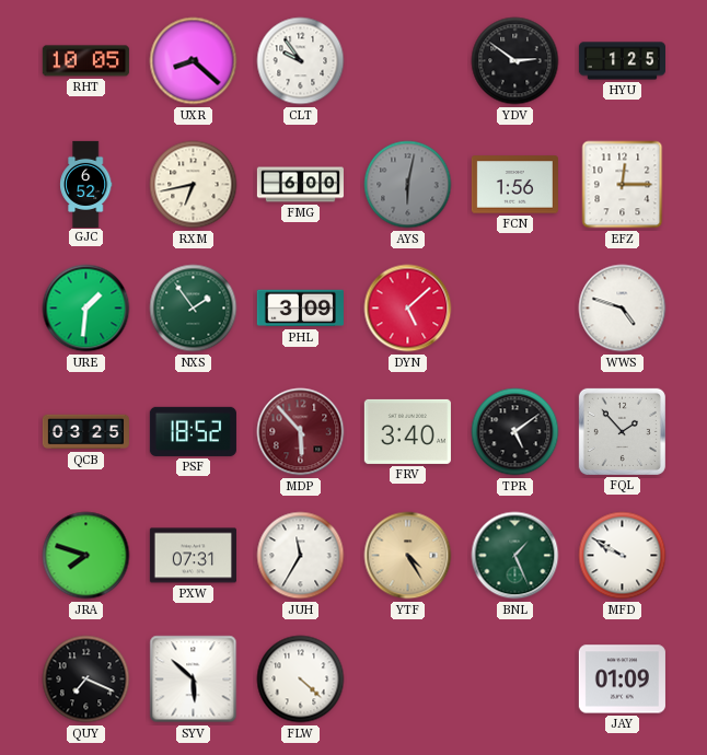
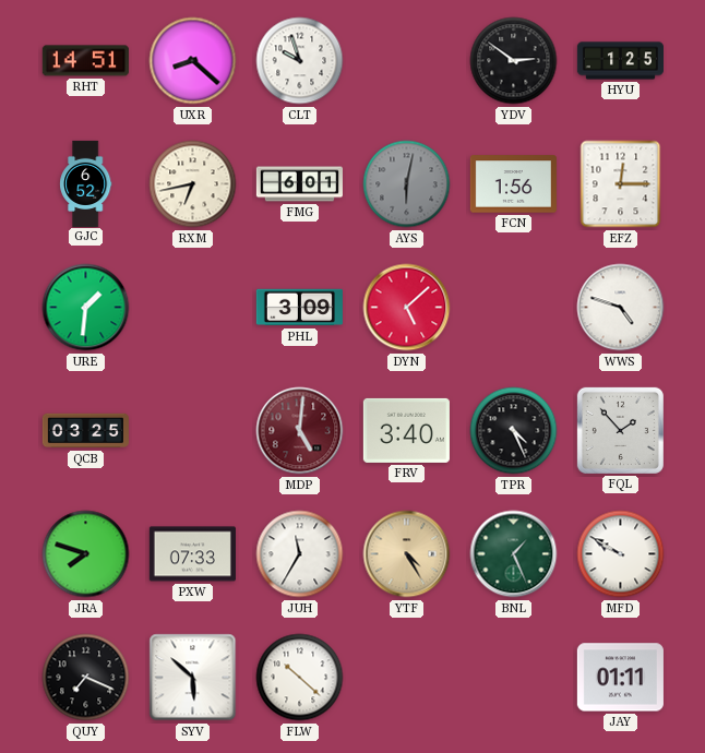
RHT: 10:05 -> 14:51
CLT: 9:54 -> 9:57
FMG: 6:00 -> 6:01
NXS: 1:54 -> none
PSF: 18:52 -> none
MDP: 5:53 -> 5:01
TPR: 5:09 -> 4:26
PXW: 07:31 -> 07:33
FLW: 4:22 -> 10:22
JAY: 01:09 -> 01:11
